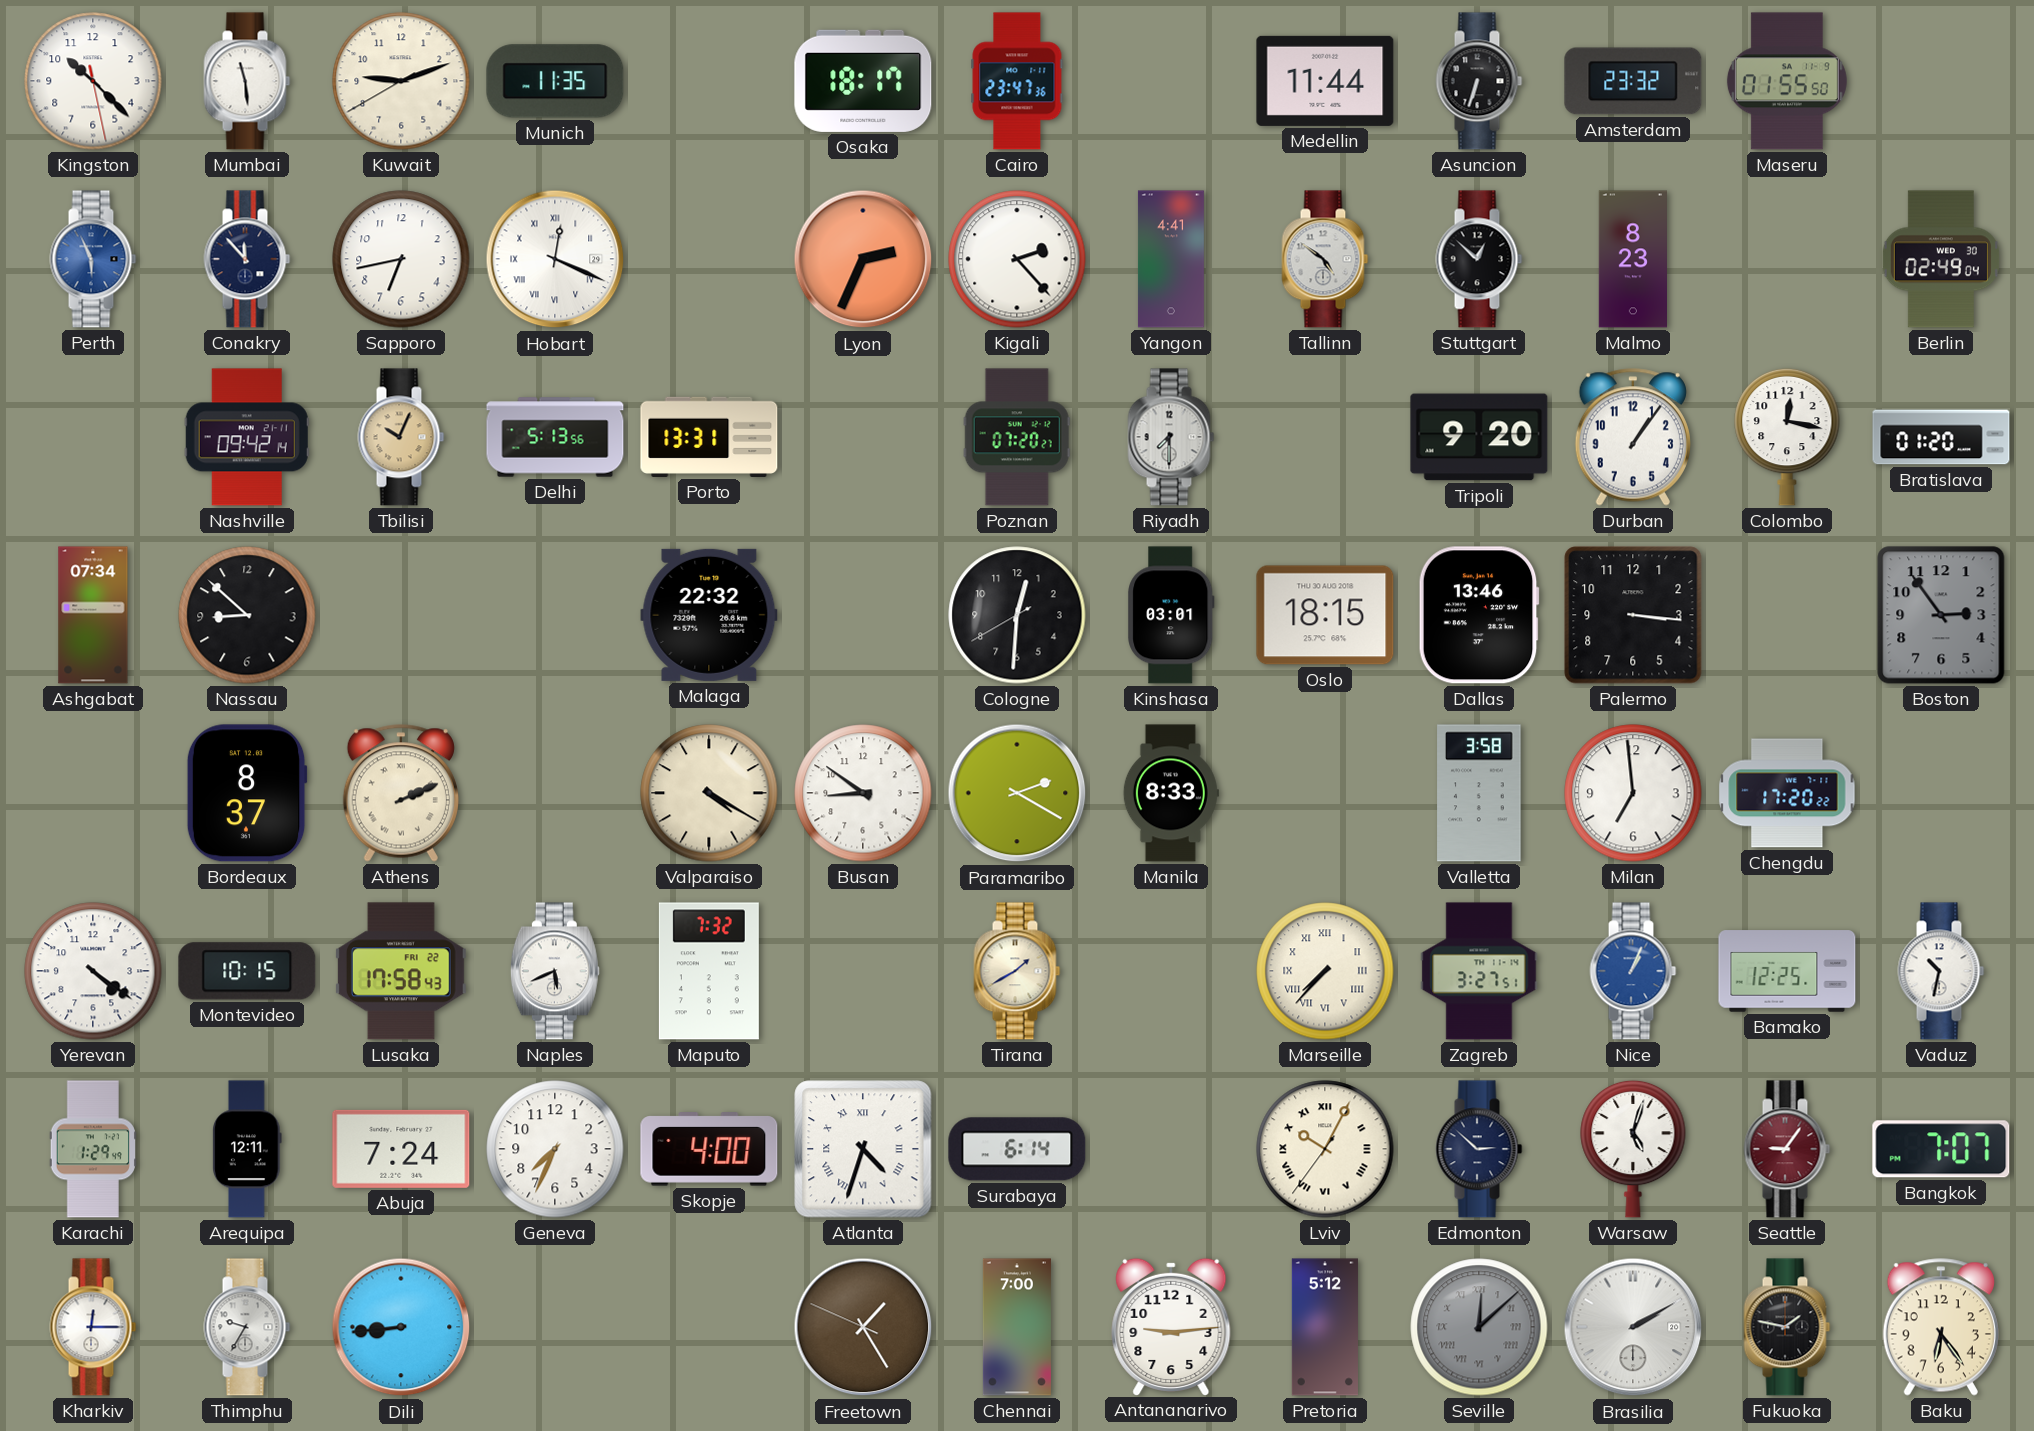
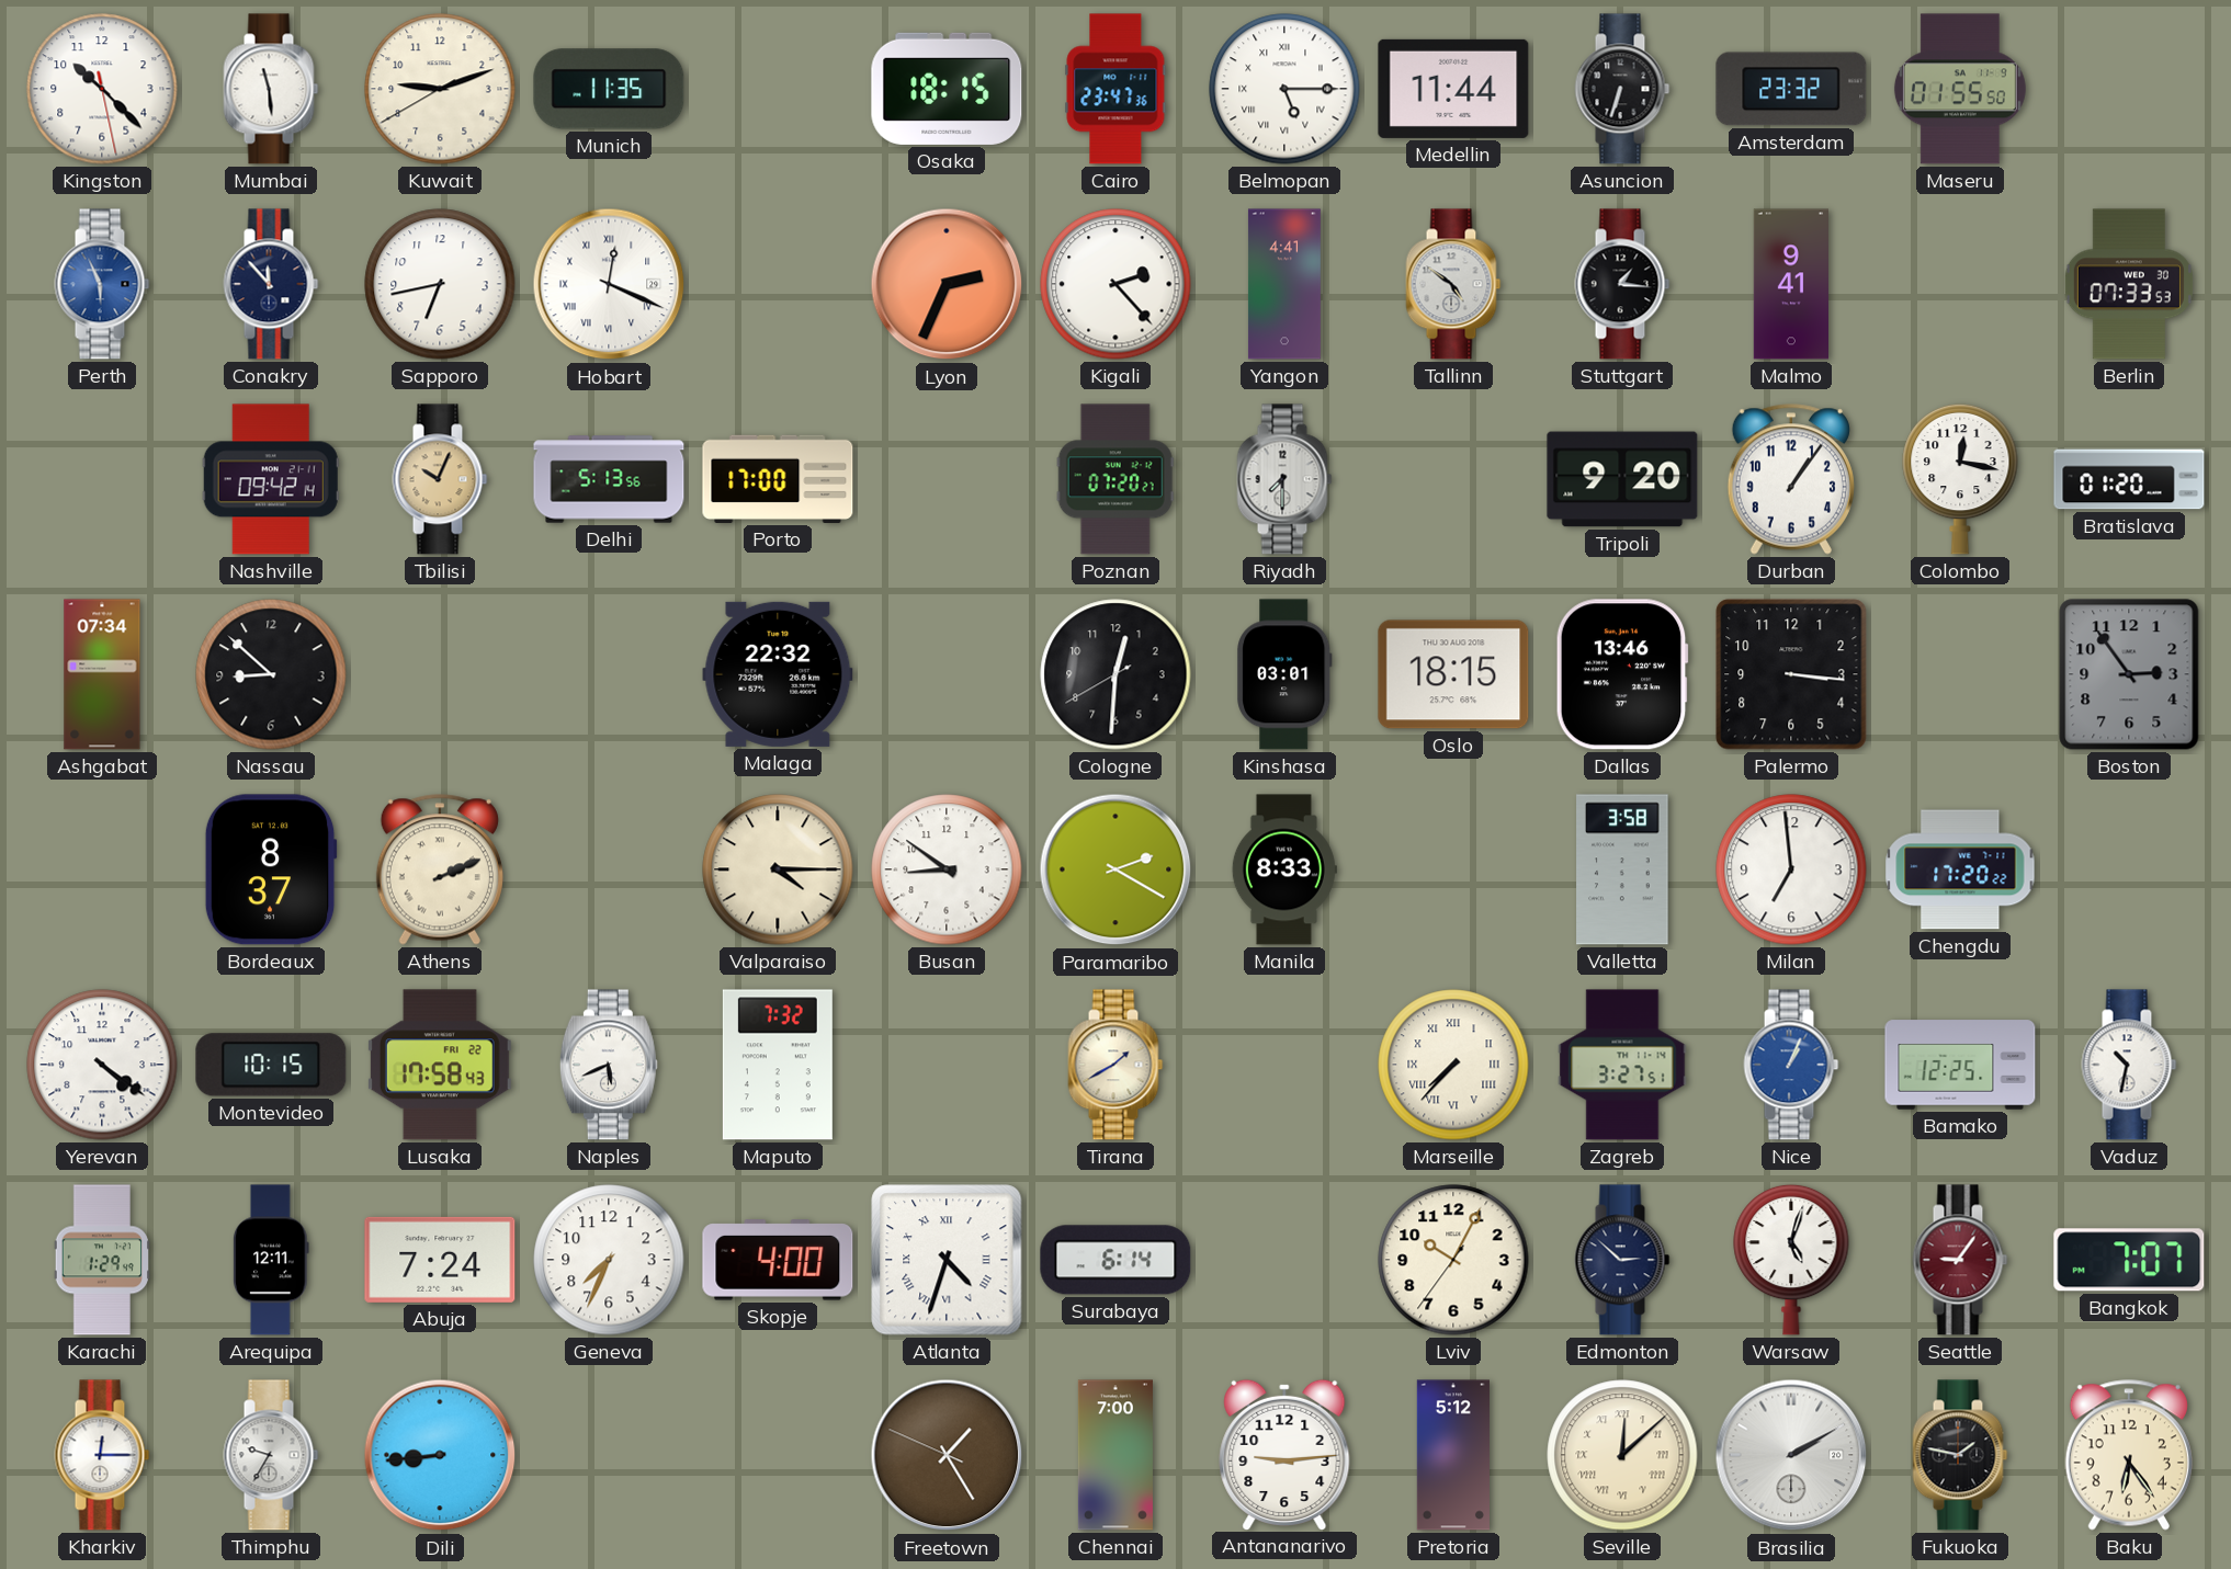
Osaka: 18:17 -> 18:15
Belmopan: none -> 5:15
Stuttgart: 12:52 -> 1:16
Malmo: 8:23 -> 9:41
Berlin: 02:49 -> 07:33
Porto: 13:31 -> 17:00
Valparaiso: 4:20 -> 4:15
Lviv numerals: Roman -> Arabic
Seville dial: grey -> cream
